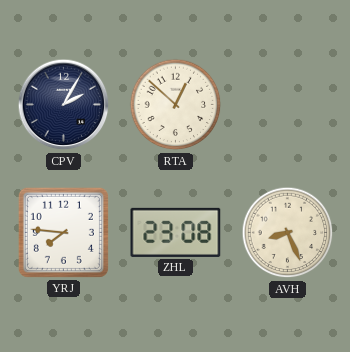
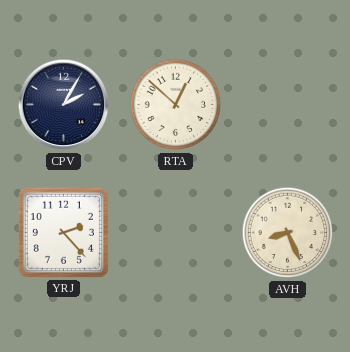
YRJ: 7:46 -> 2:23
ZHL: 23:08 -> none
